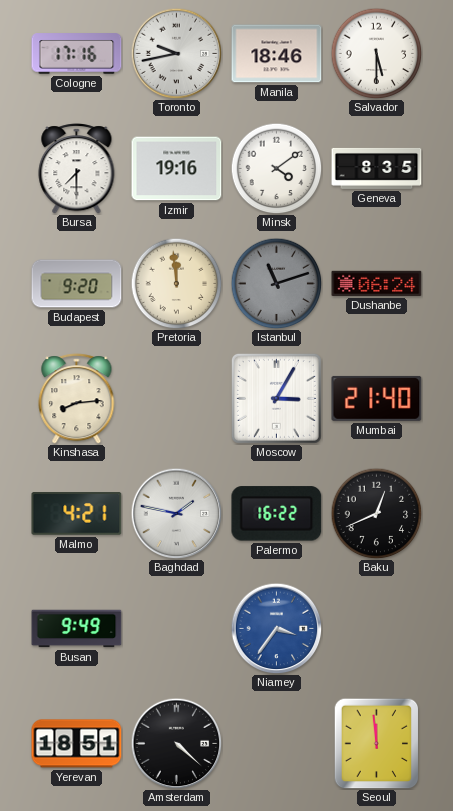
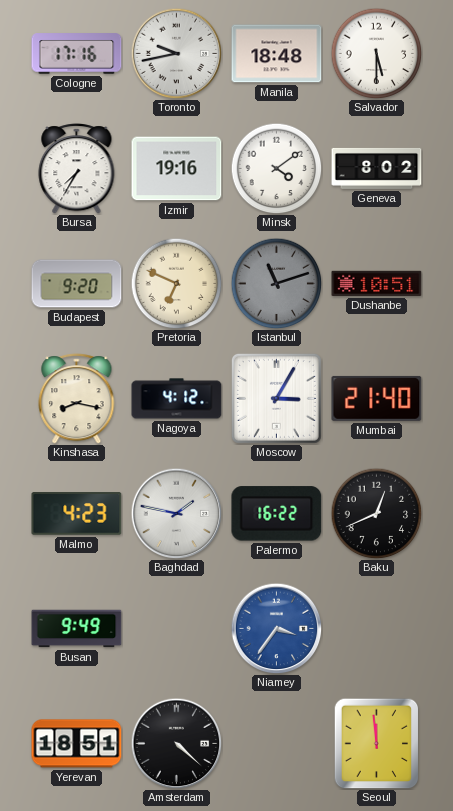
Manila: 18:46 -> 18:48
Bursa: 7:30 -> 7:35
Geneva: 8:35 -> 8:02
Pretoria: 11:59 -> 6:49
Dushanbe: 06:24 -> 10:51
Kinshasa: 8:14 -> 8:17
Nagoya: none -> 4:12
Malmo: 4:21 -> 4:23
